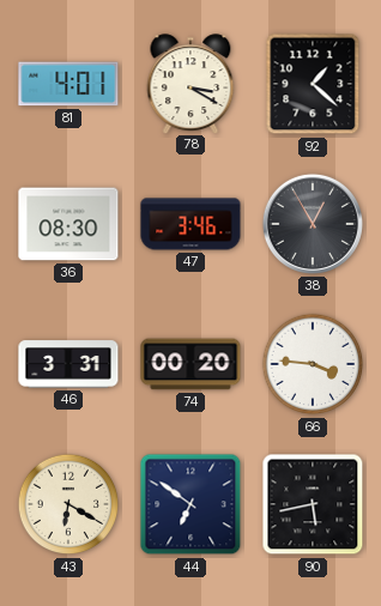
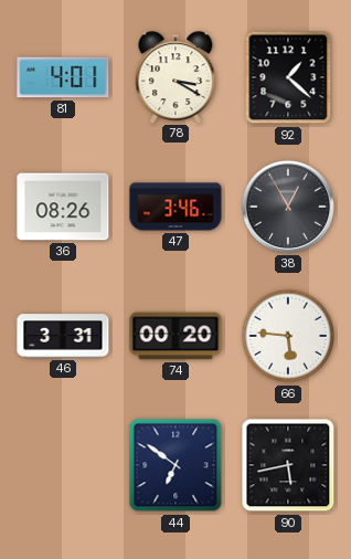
36: 08:30 -> 08:26
66: 3:46 -> 5:46
43: 6:20 -> none
